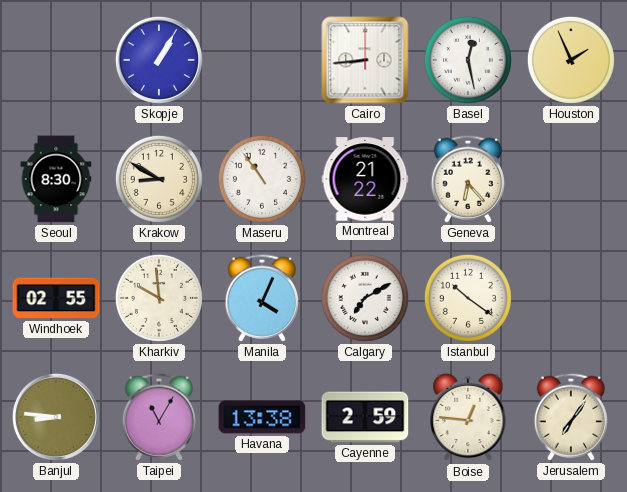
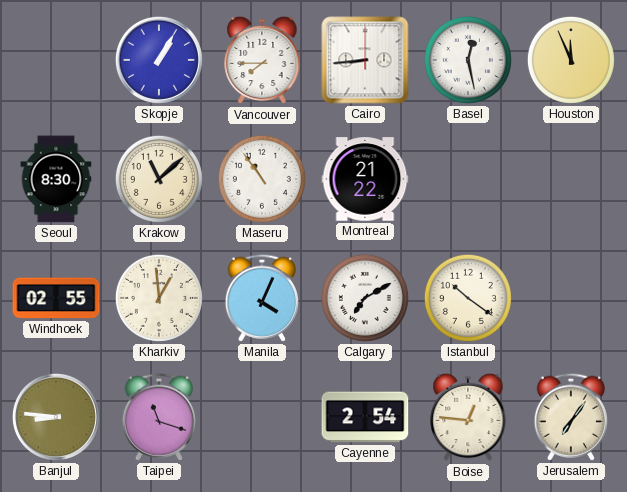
Vancouver: none -> 7:45
Houston: 1:56 -> 11:56
Krakow: 8:50 -> 11:08
Geneva: 6:23 -> none
Kharkiv: 9:59 -> 12:59
Taipei: 11:05 -> 11:18
Havana: 13:38 -> none
Cayenne: 2:59 -> 2:54
